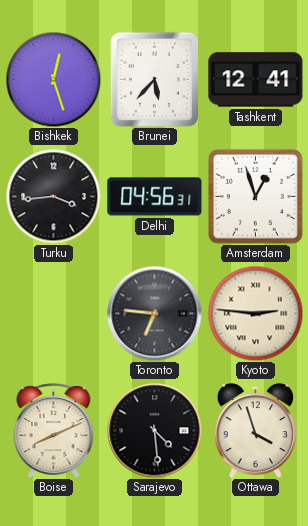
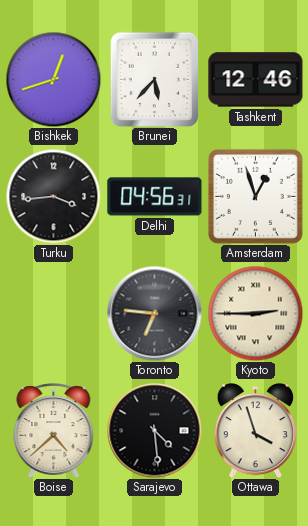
Bishkek: 12:27 -> 12:42
Tashkent: 12:41 -> 12:46
Kyoto: 2:46 -> 2:45
Boise: 8:11 -> 4:38
